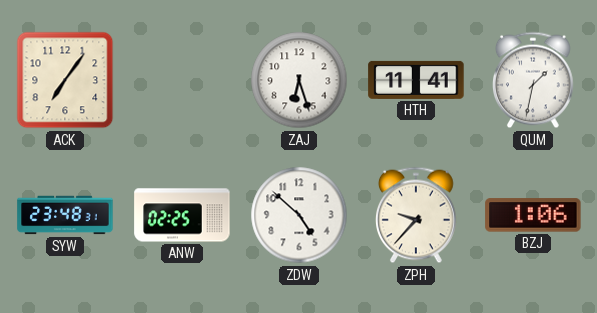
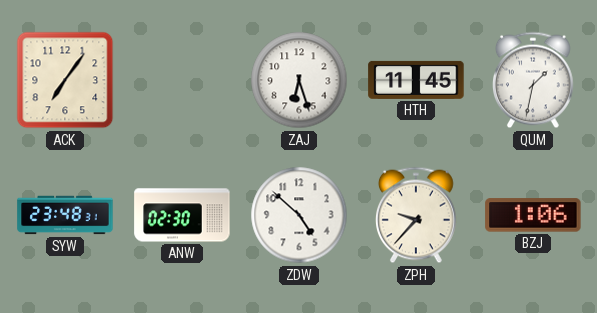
HTH: 11:41 -> 11:45
ANW: 02:25 -> 02:30
